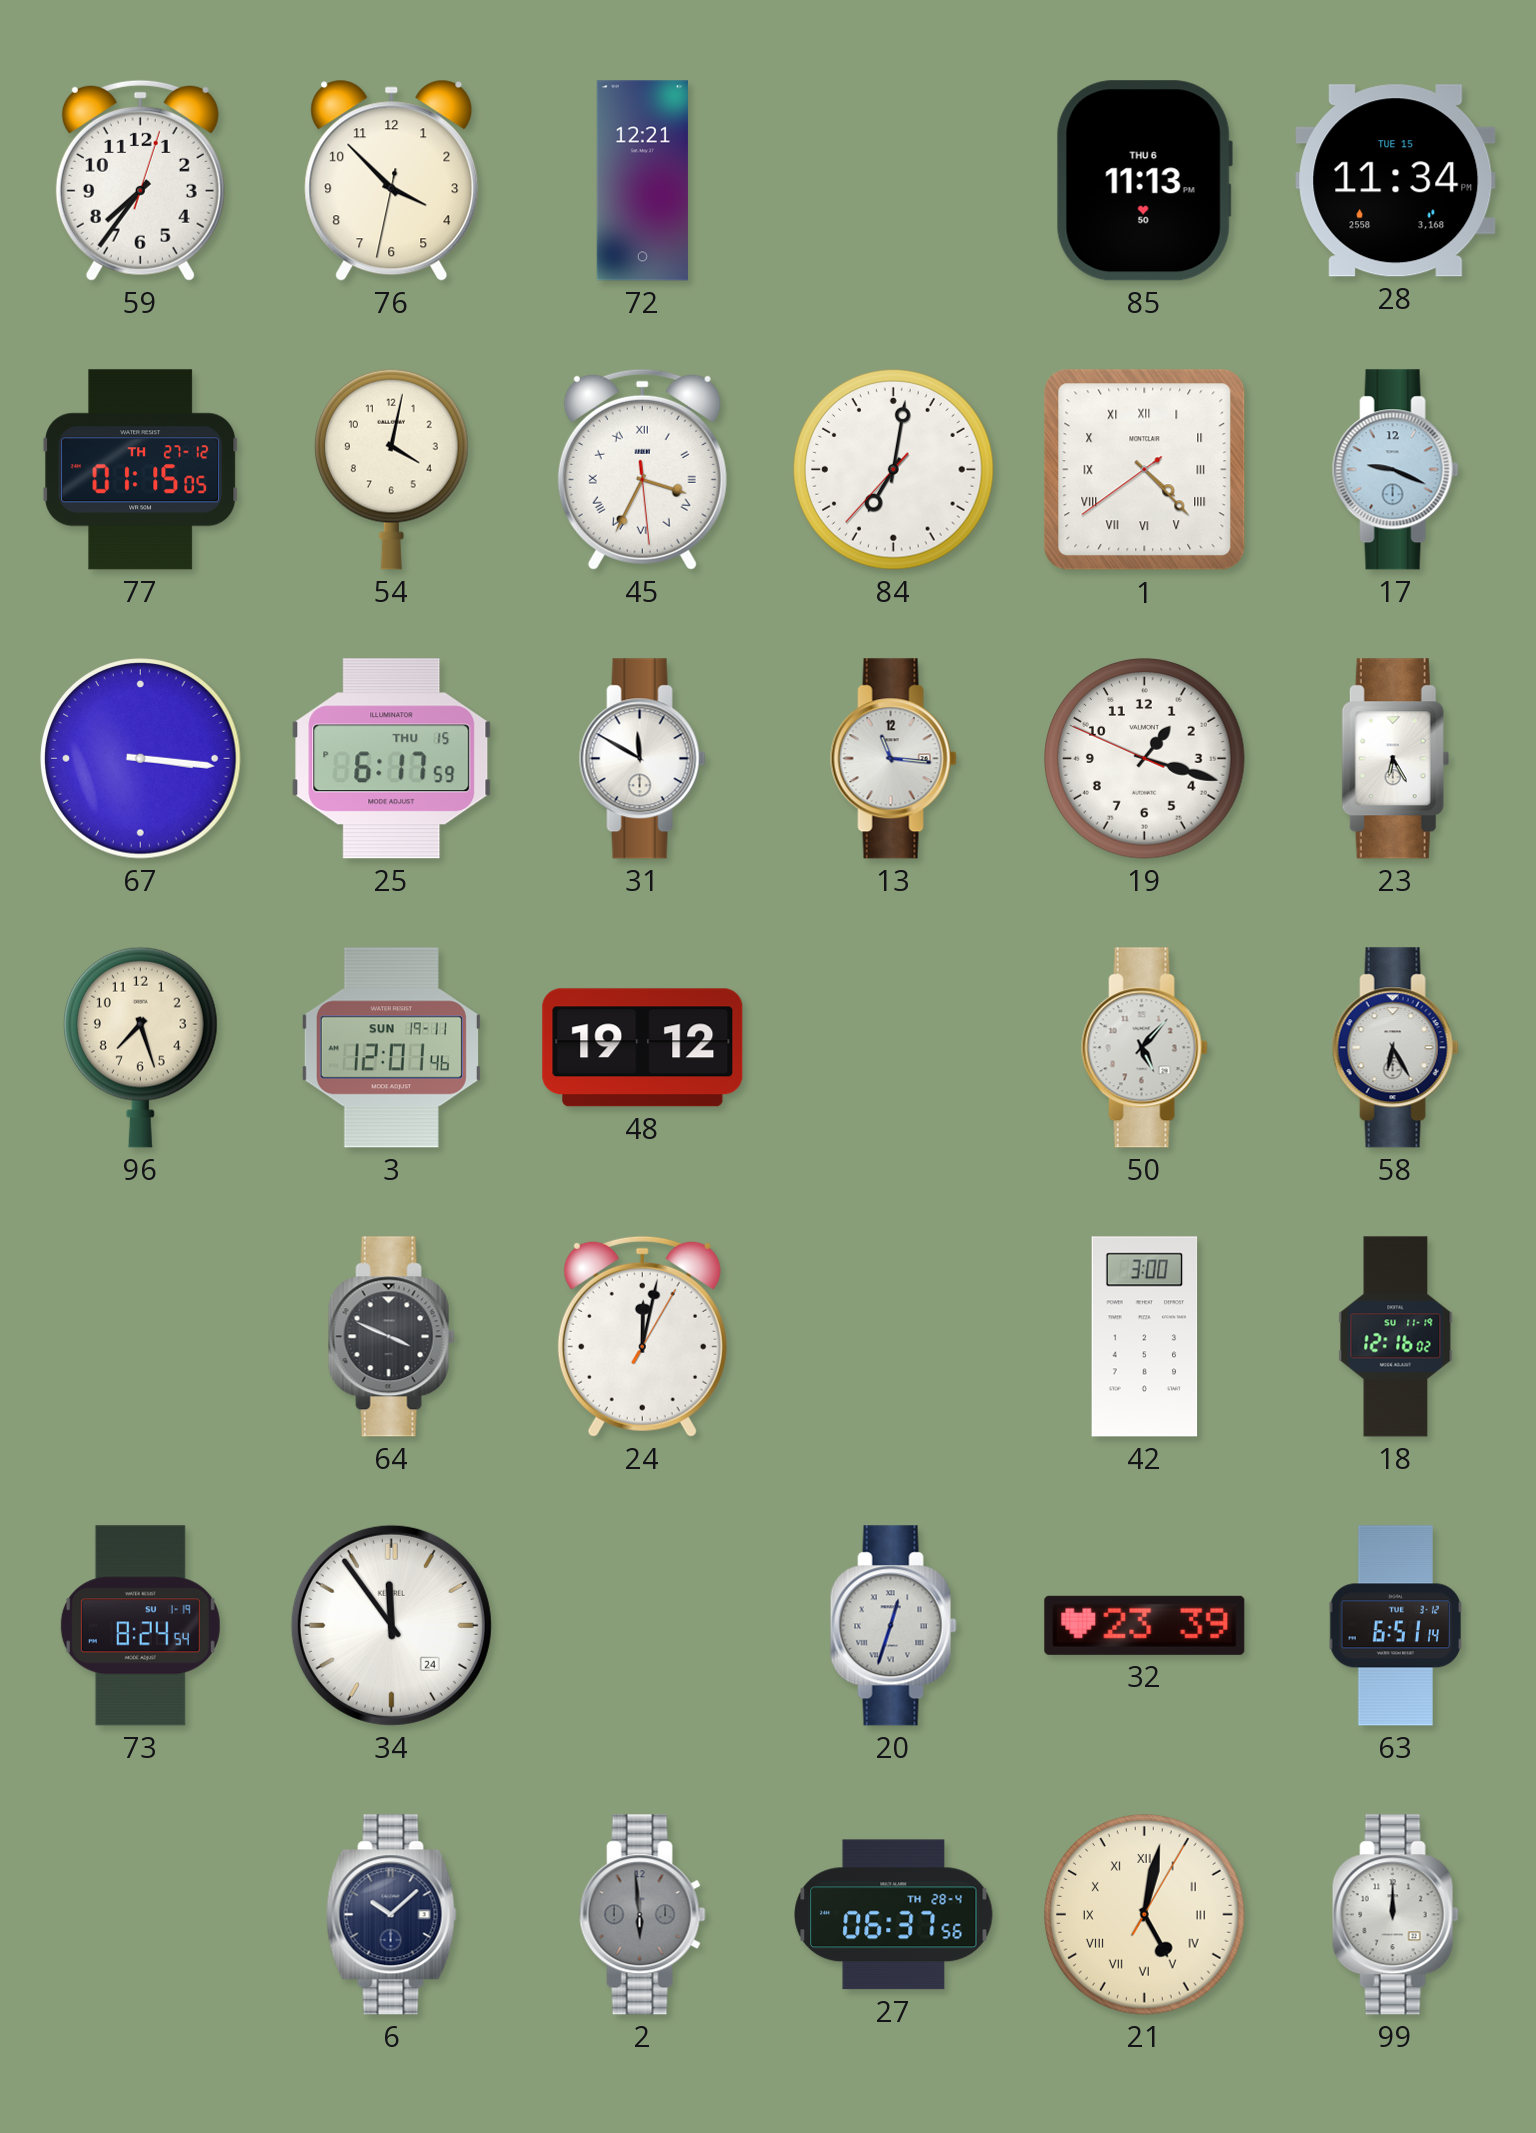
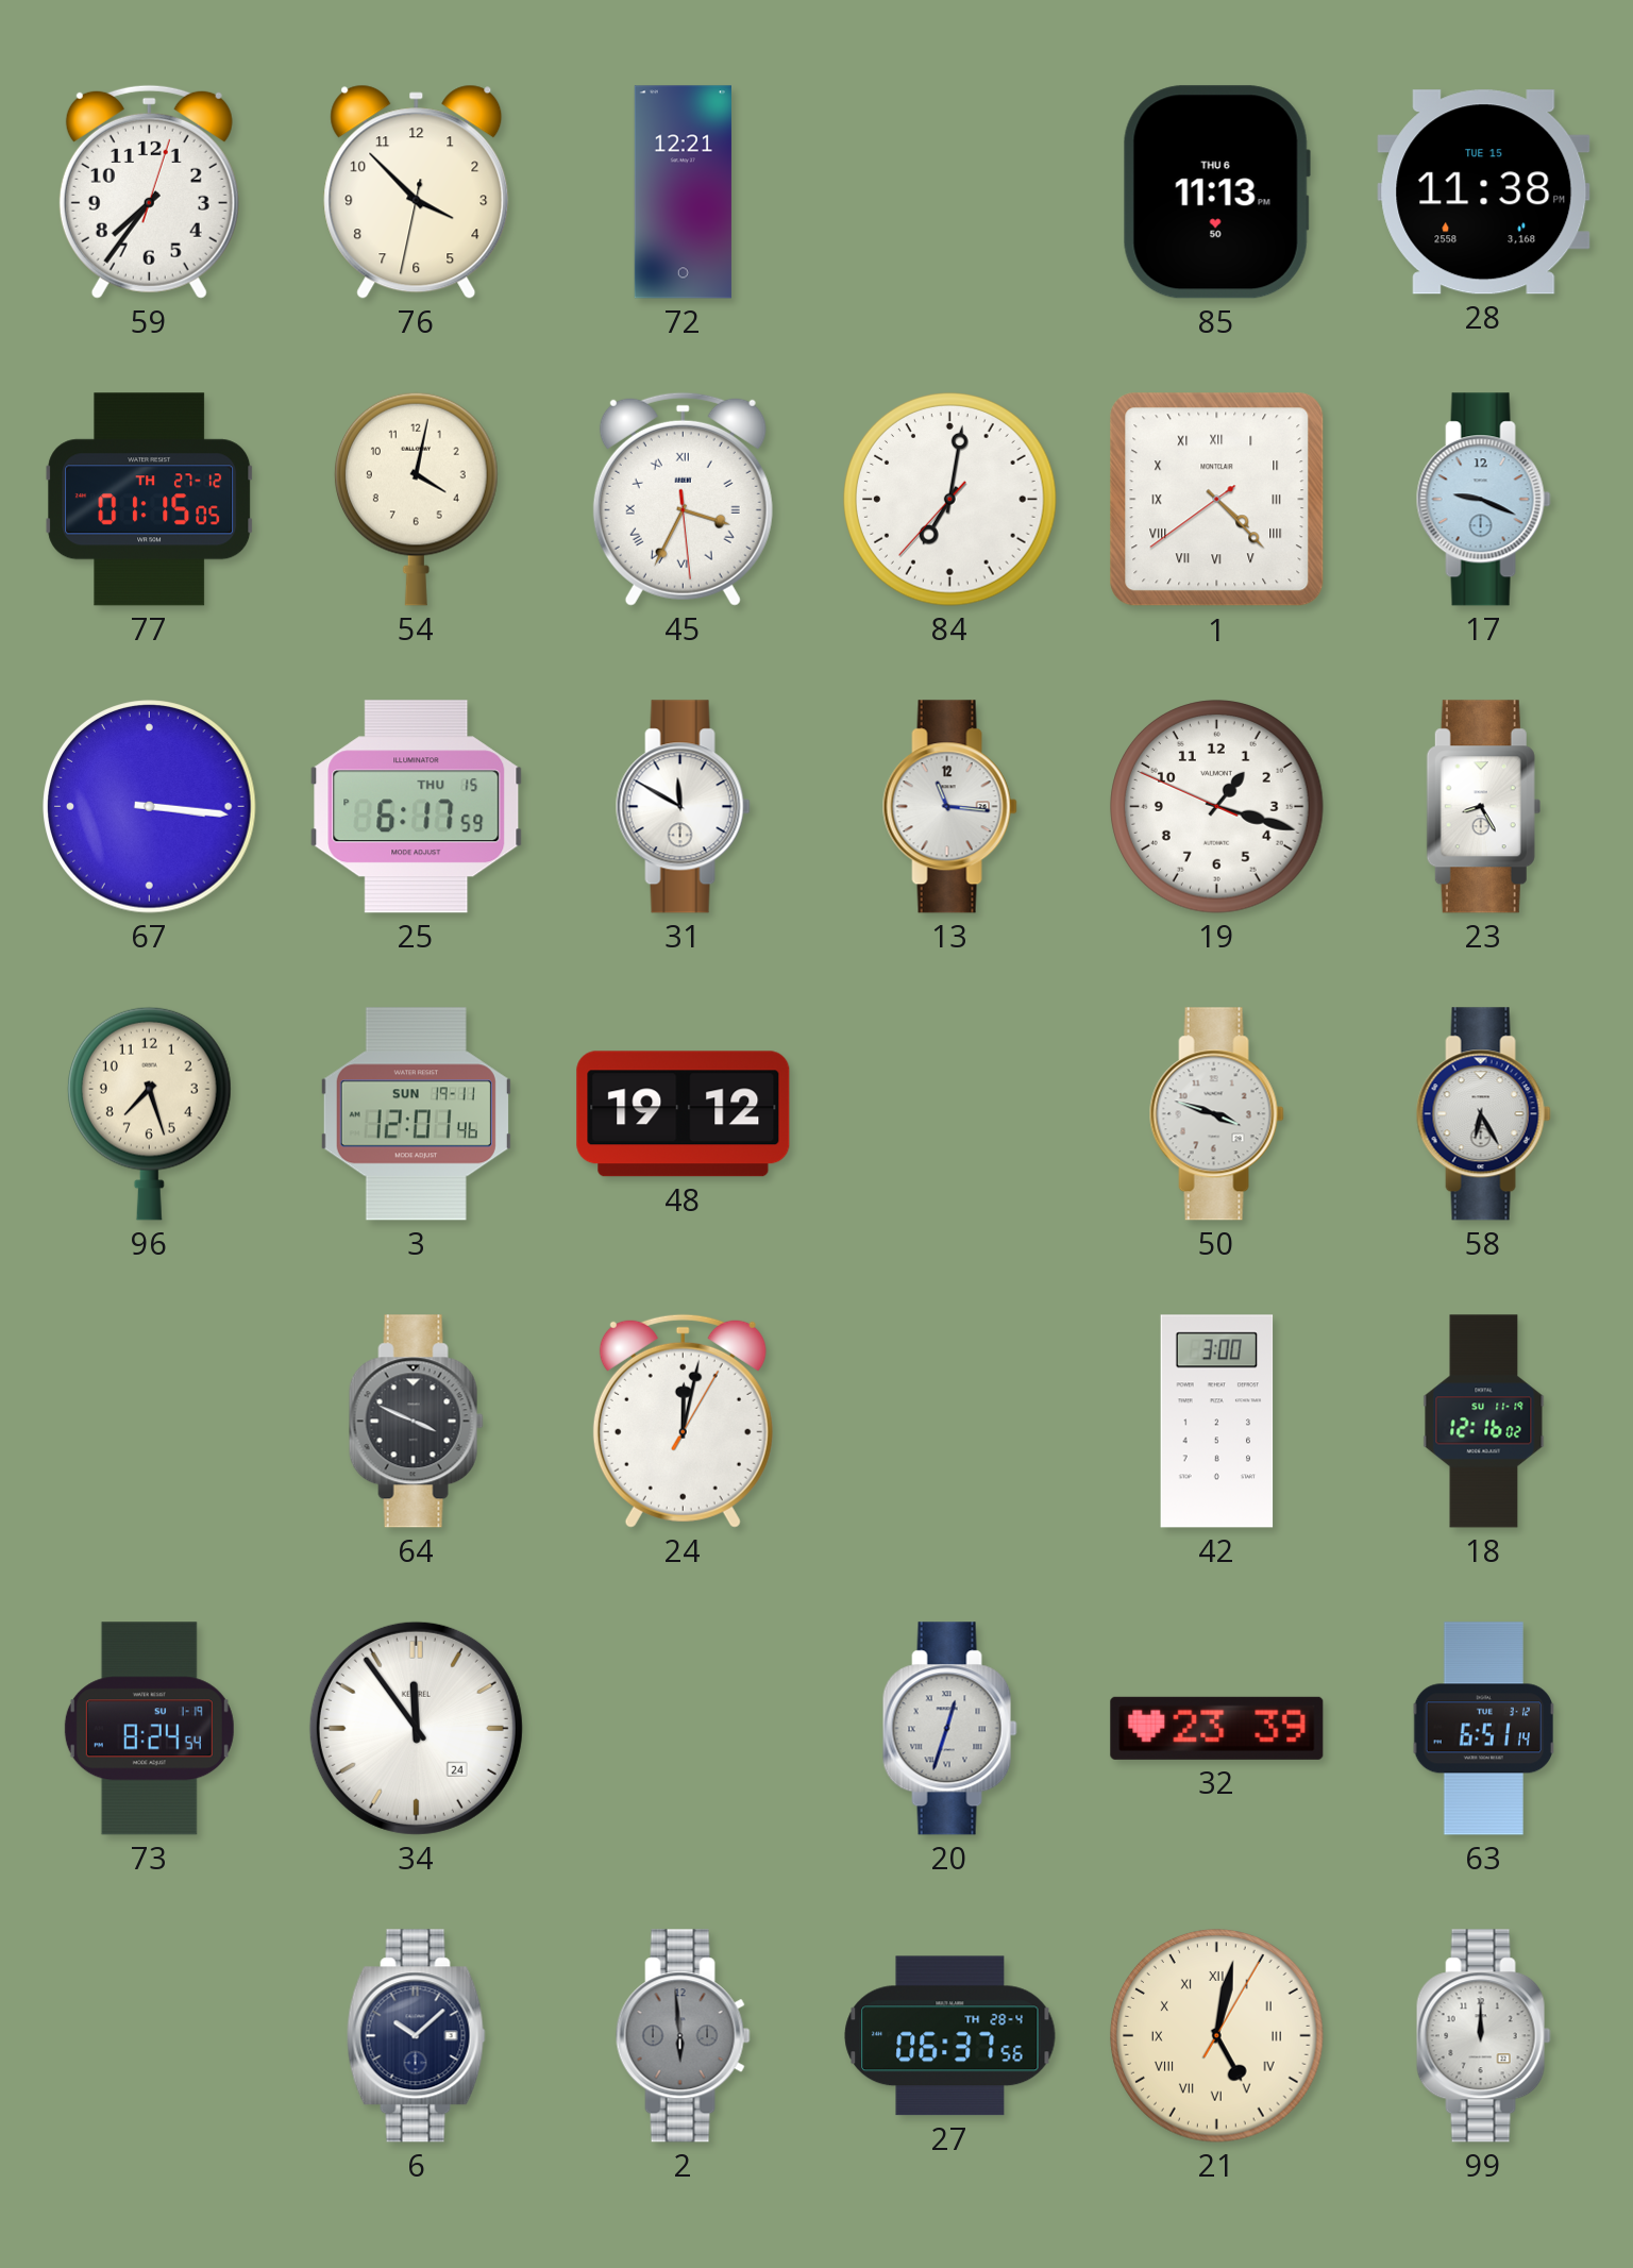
28: 11:34 -> 11:38
23: 6:25 -> 8:25
50: 5:07 -> 3:48
